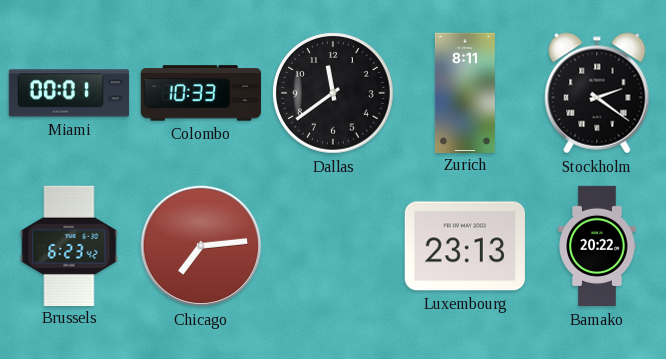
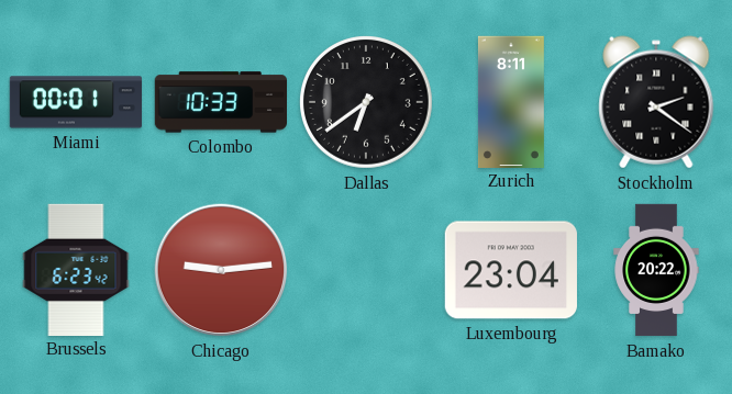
Dallas: 11:39 -> 6:39
Chicago: 7:14 -> 9:14
Luxembourg: 23:13 -> 23:04
